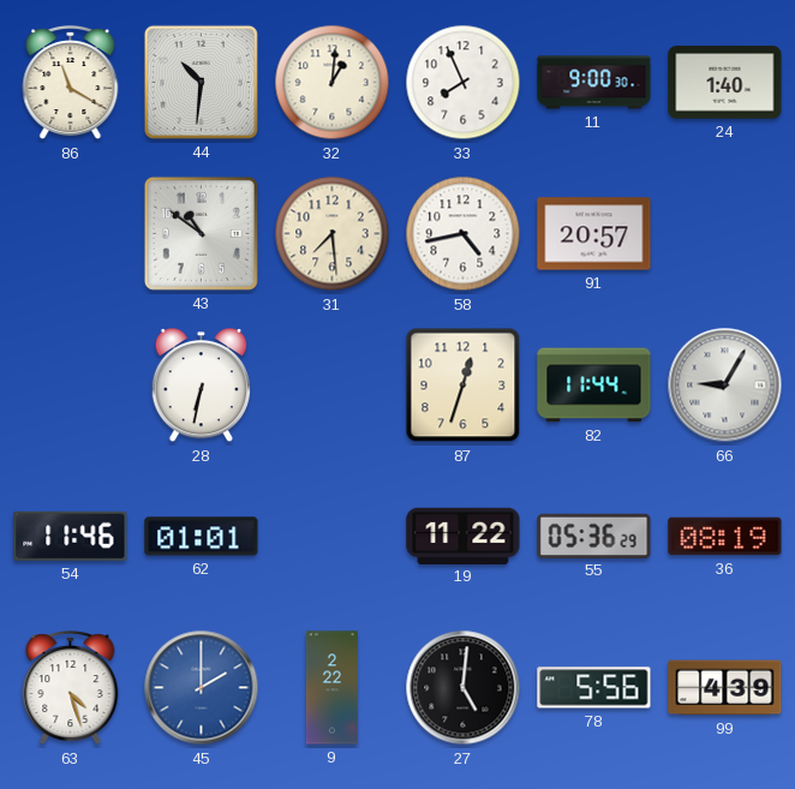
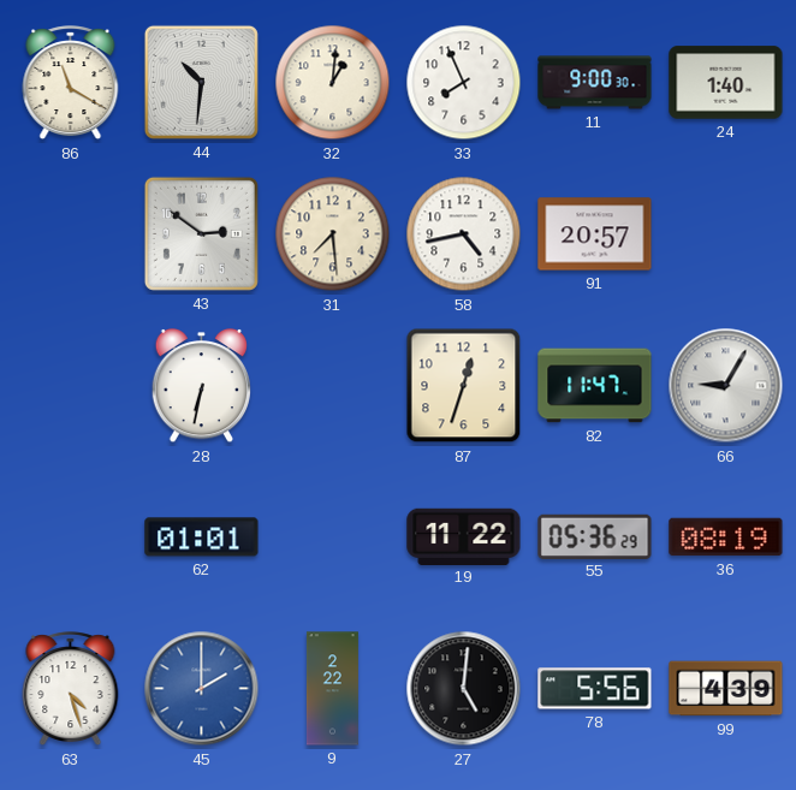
43: 10:51 -> 2:51
82: 11:44 -> 11:47
54: 11:46 -> none
